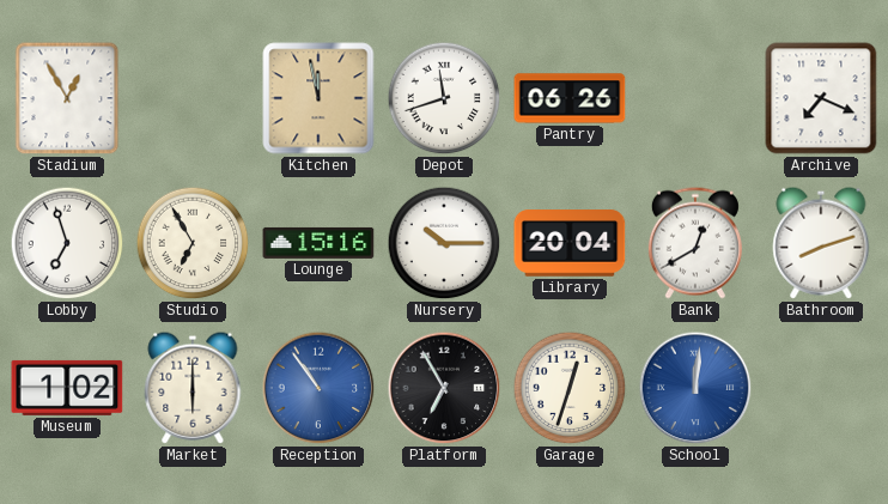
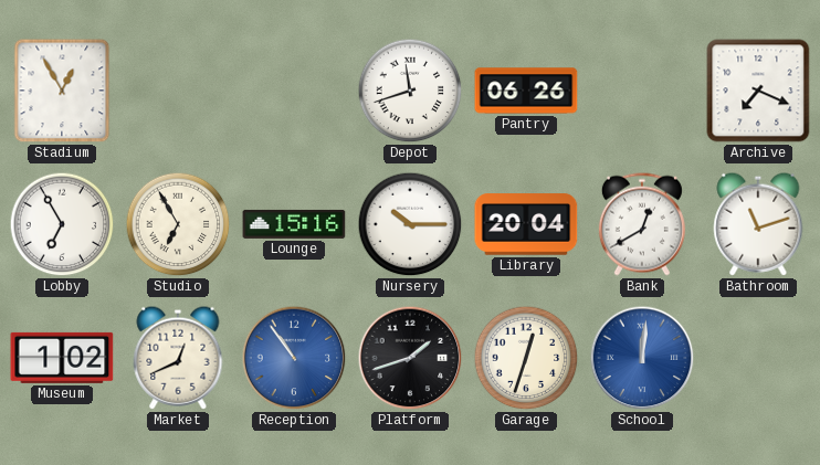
Kitchen: 11:58 -> none
Lobby: 6:57 -> 6:55
Bathroom: 8:12 -> 11:12
Market: 6:00 -> 12:41
Platform: 6:55 -> 1:42
